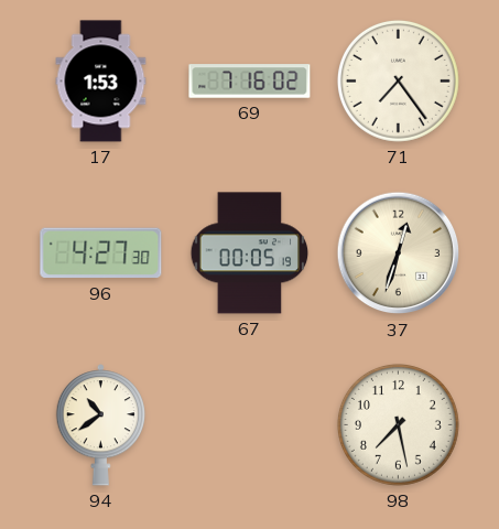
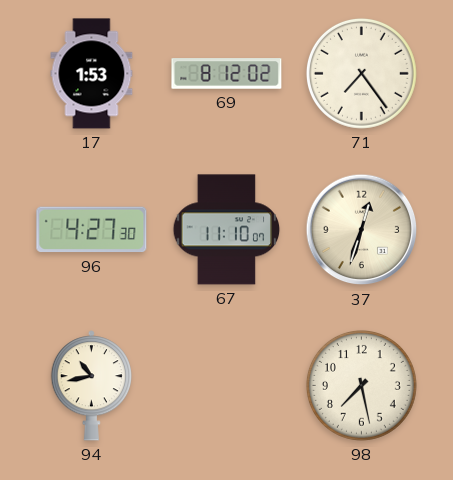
69: 7:16 -> 8:12
67: 00:05 -> 11:10
94: 10:39 -> 10:43
